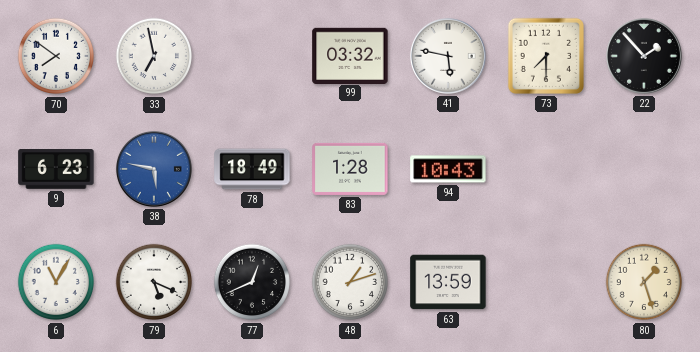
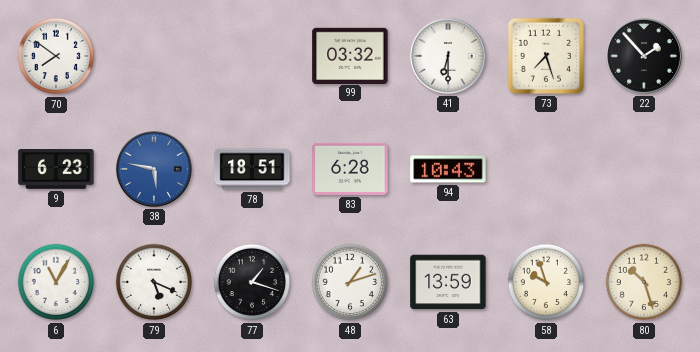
33: 6:58 -> none
41: 5:47 -> 6:30
73: 7:30 -> 7:27
78: 18:49 -> 18:51
83: 1:28 -> 6:28
77: 12:41 -> 1:18
58: none -> 9:57
80: 1:27 -> 10:27
